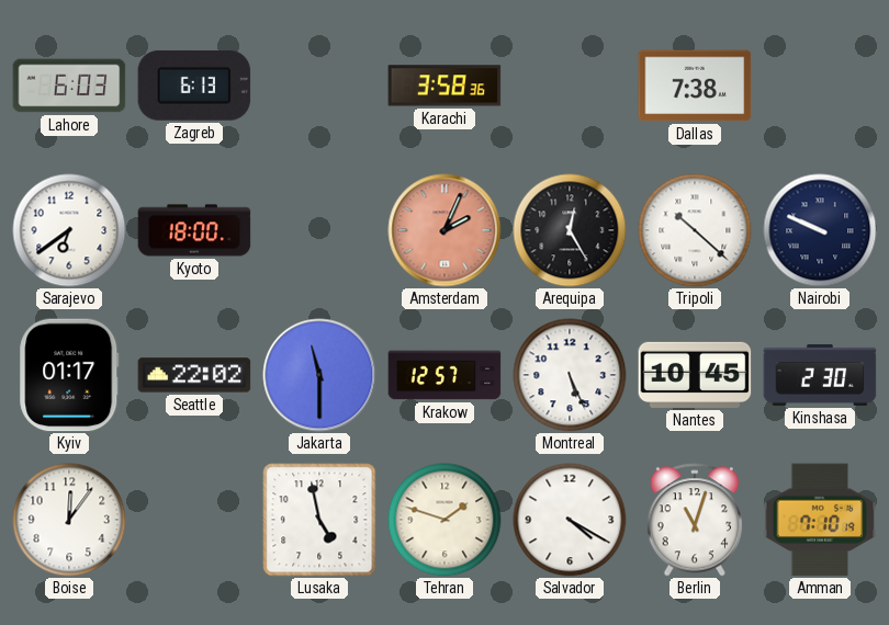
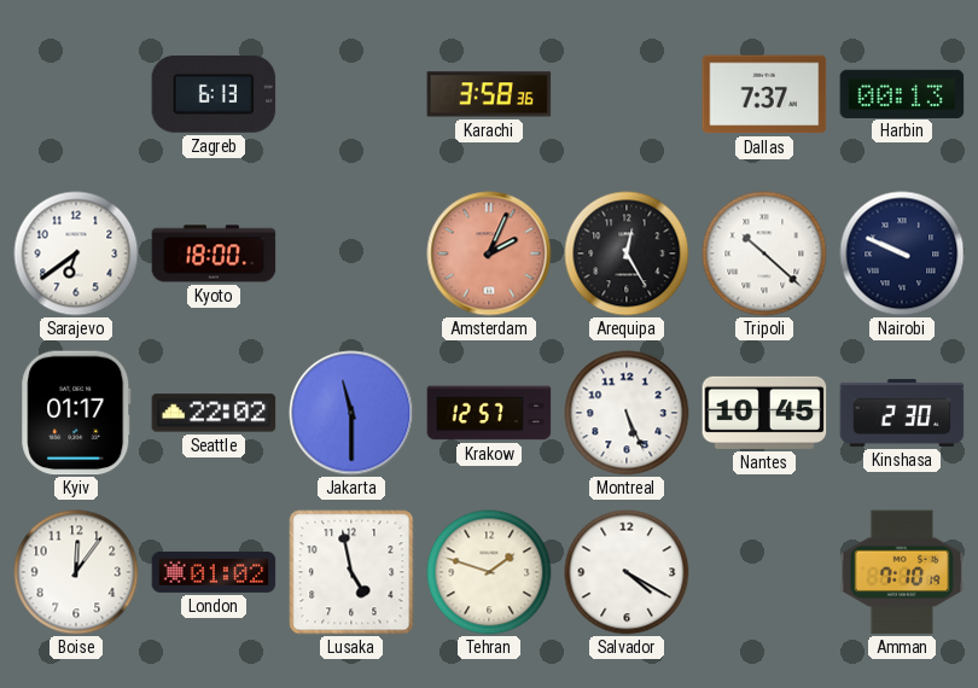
Lahore: 6:03 -> none
Dallas: 7:38 -> 7:37
Harbin: none -> 00:13
London: none -> 01:02
Berlin: 11:03 -> none
